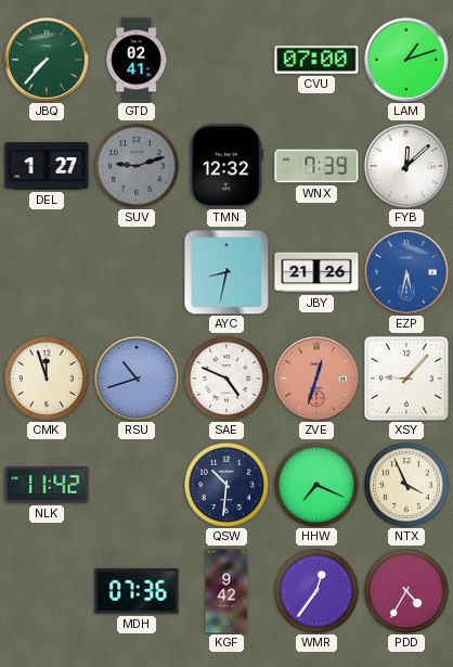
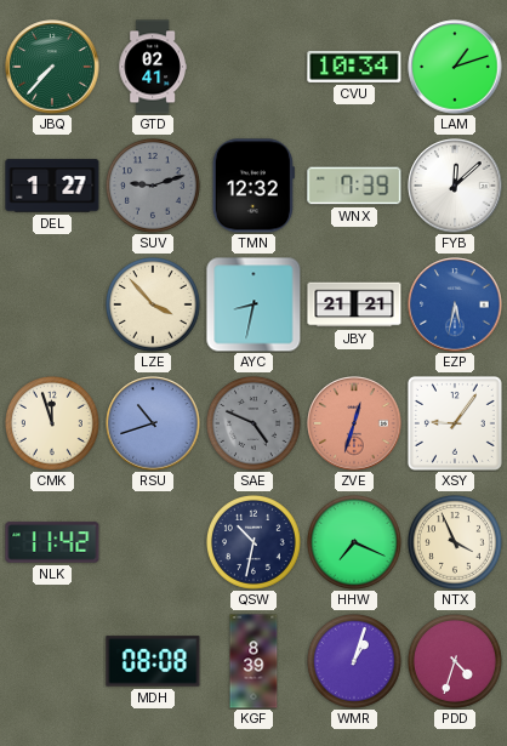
CVU: 07:00 -> 10:34
LZE: none -> 3:53
JBY: 21:26 -> 21:21
SAE dial: white -> grey
XSY: 9:07 -> 9:06
QSW: 10:31 -> 10:32
MDH: 07:36 -> 08:08
KGF: 9:42 -> 8:39
WMR: 12:36 -> 1:03
PDD: 4:35 -> 4:33
